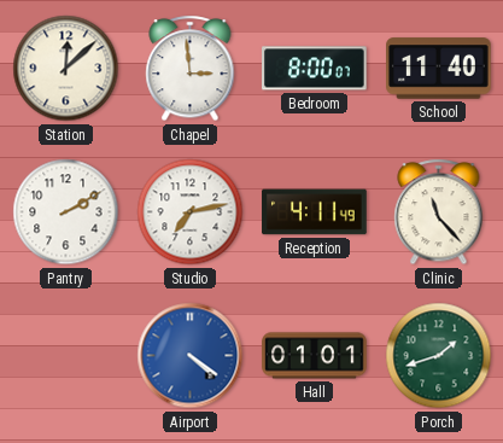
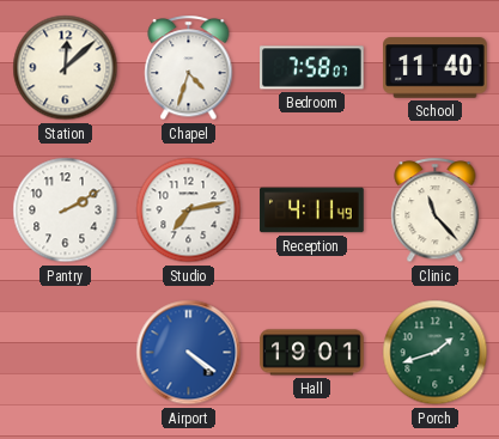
Chapel: 2:59 -> 4:33
Bedroom: 8:00 -> 7:58
Hall: 01:01 -> 19:01
